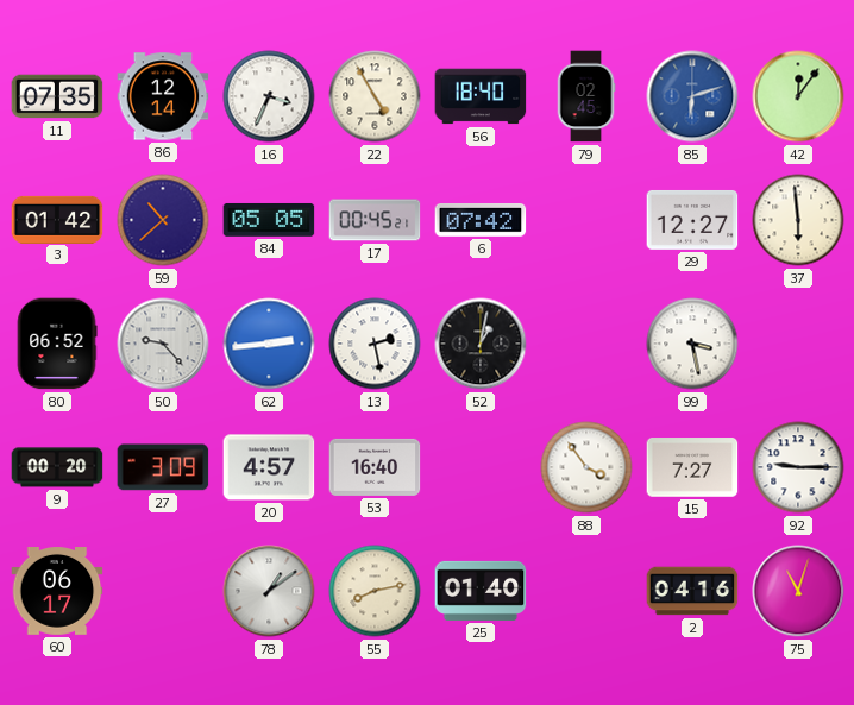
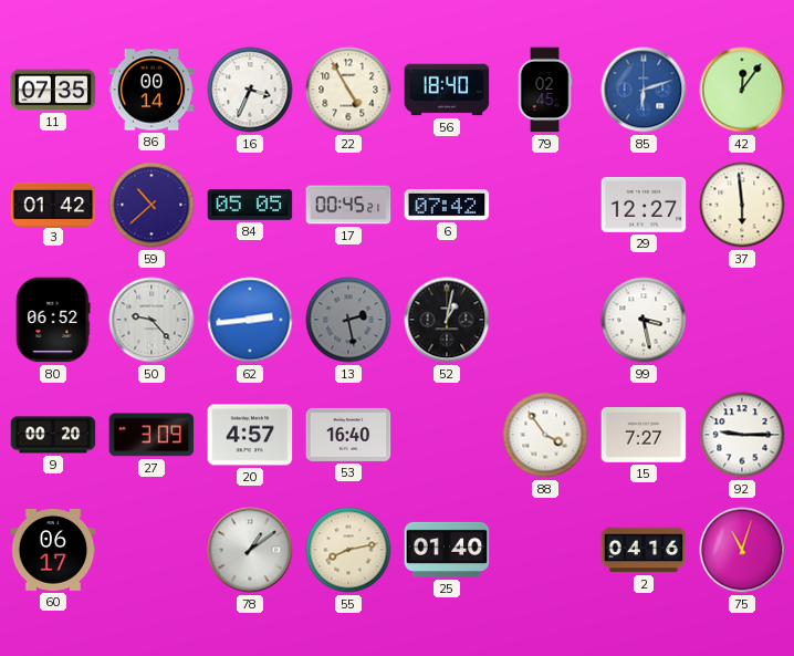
86: 12:14 -> 00:14
13 dial: white -> grey
